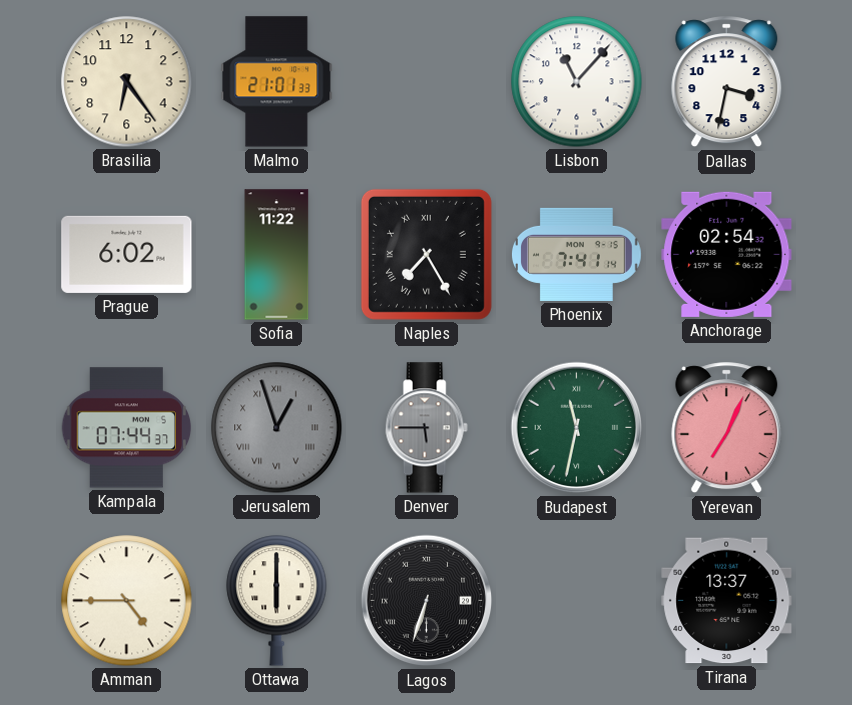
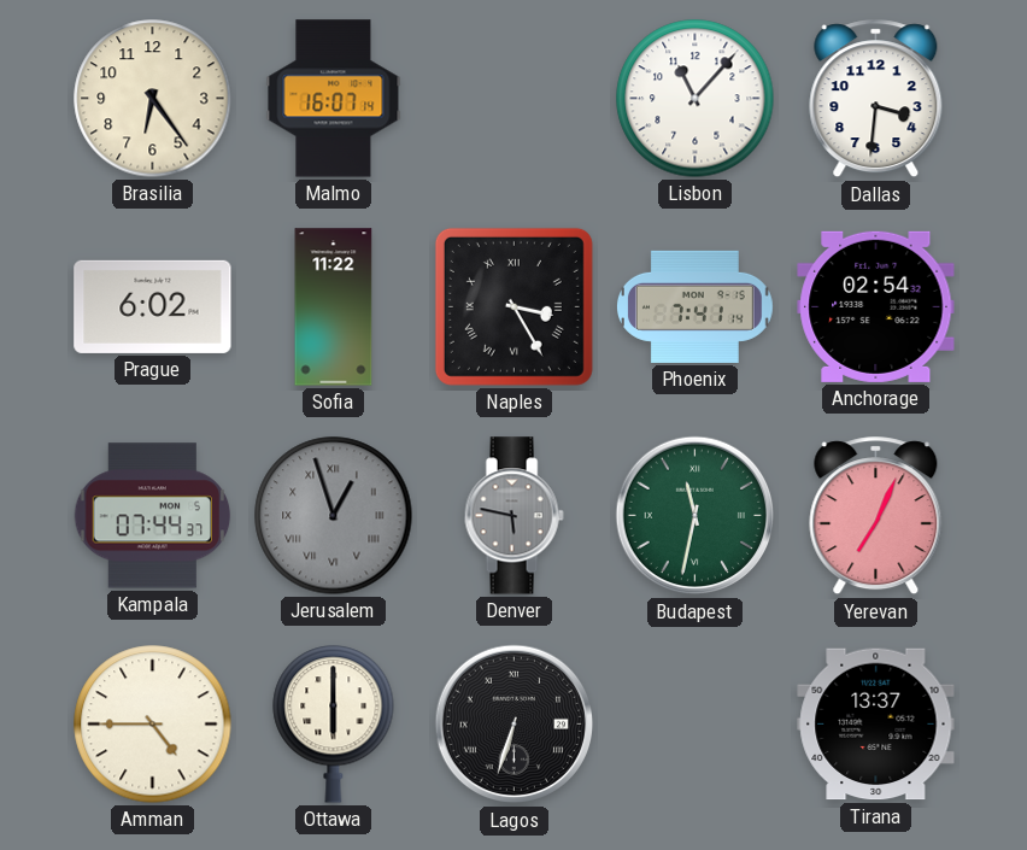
Malmo: 21:01 -> 16:07
Dallas: 3:32 -> 3:31
Naples: 7:25 -> 3:25
Denver: 5:45 -> 5:47
